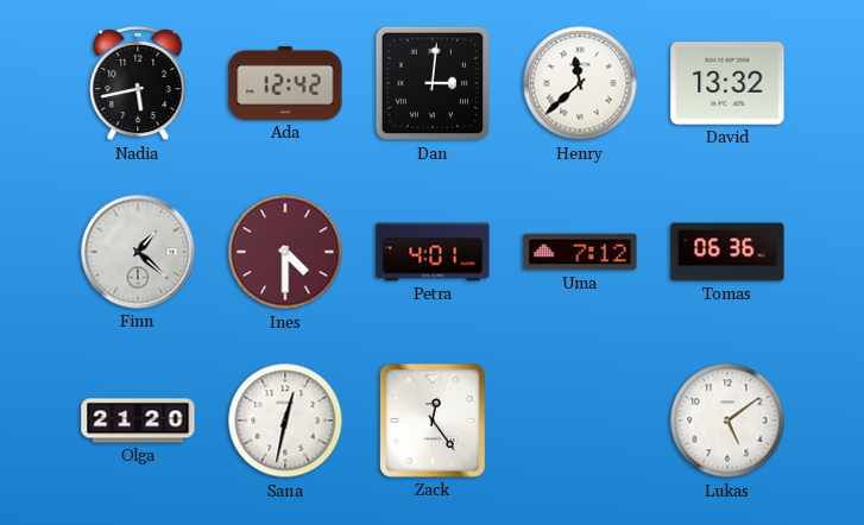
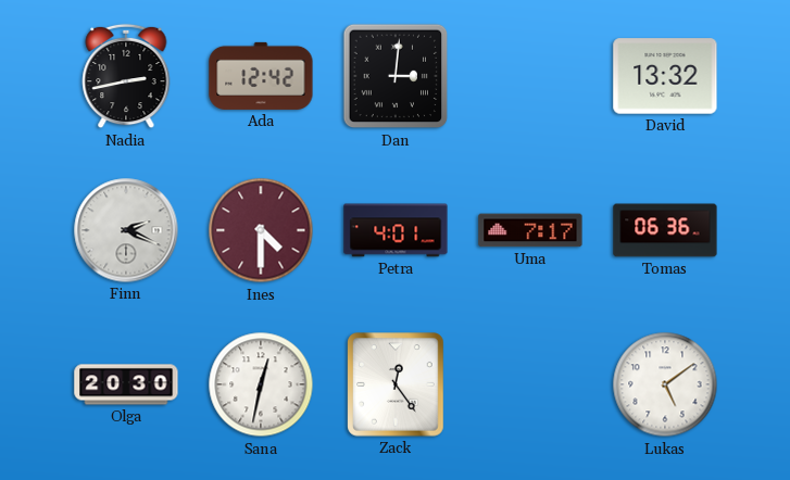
Nadia: 5:43 -> 2:43
Henry: 11:38 -> none
Finn: 1:22 -> 2:19
Uma: 7:12 -> 7:17
Olga: 21:20 -> 20:30
